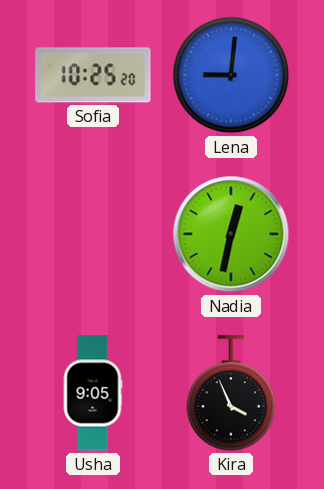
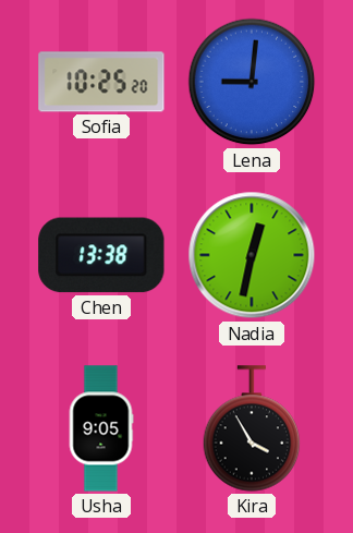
Chen: none -> 13:38
Kira: 3:56 -> 3:55
